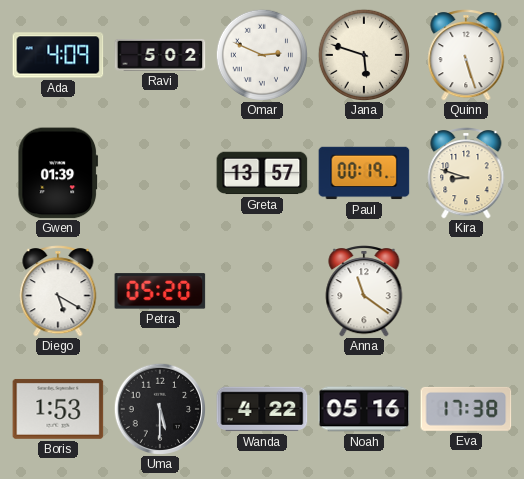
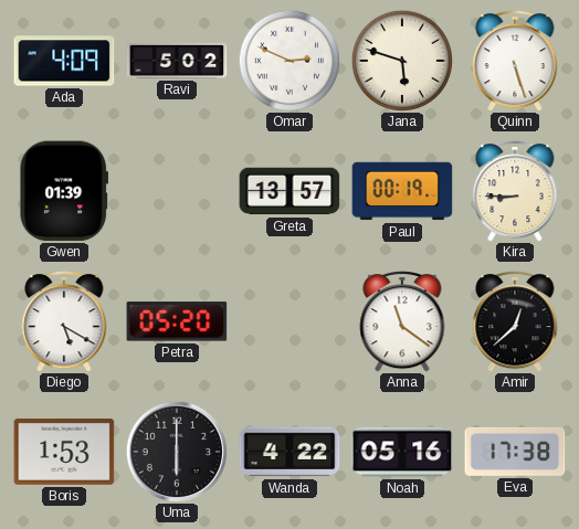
Kira: 8:48 -> 8:45
Amir: none -> 12:38
Uma: 5:30 -> 6:00
